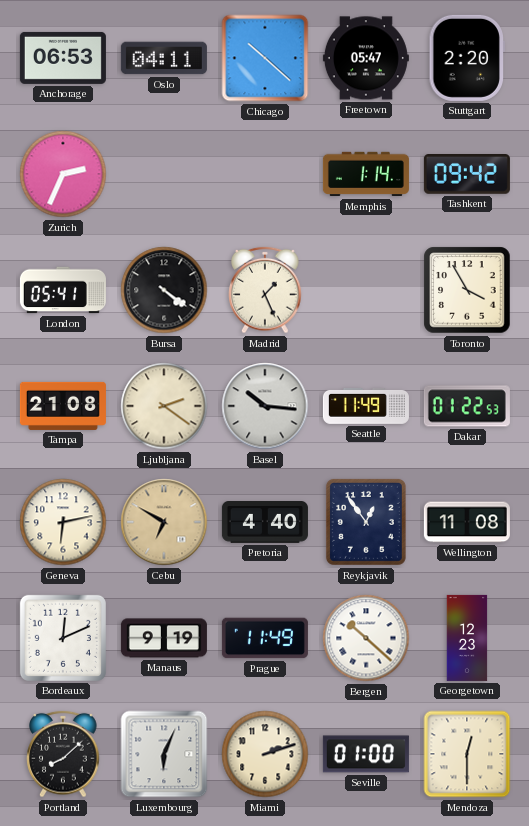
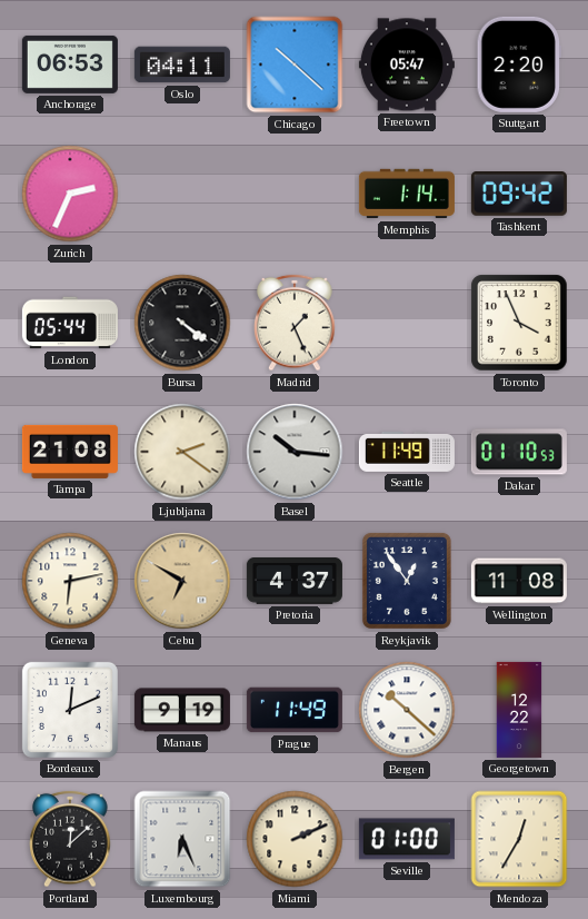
London: 05:41 -> 05:44
Toronto: 3:55 -> 3:56
Dakar: 01:22 -> 01:10
Pretoria: 4:40 -> 4:37
Georgetown: 12:23 -> 12:22
Portland: 8:08 -> 12:08
Luxembourg: 6:04 -> 6:26
Miami: 2:12 -> 2:11
Mendoza: 12:30 -> 12:35
